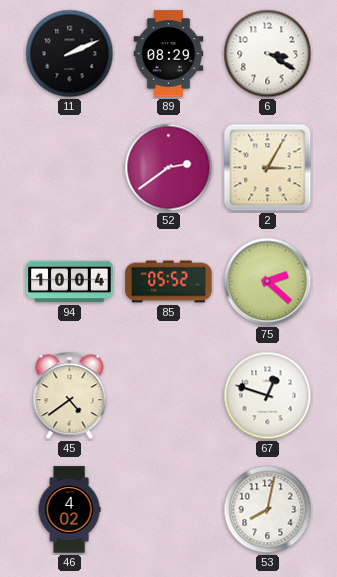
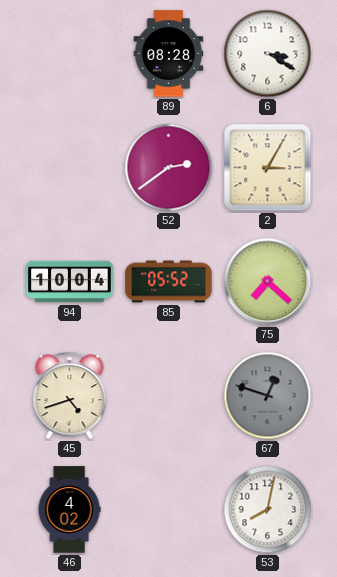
11: 2:11 -> none
89: 08:29 -> 08:28
75: 2:22 -> 7:22
45: 4:39 -> 4:42
67 dial: white -> grey
